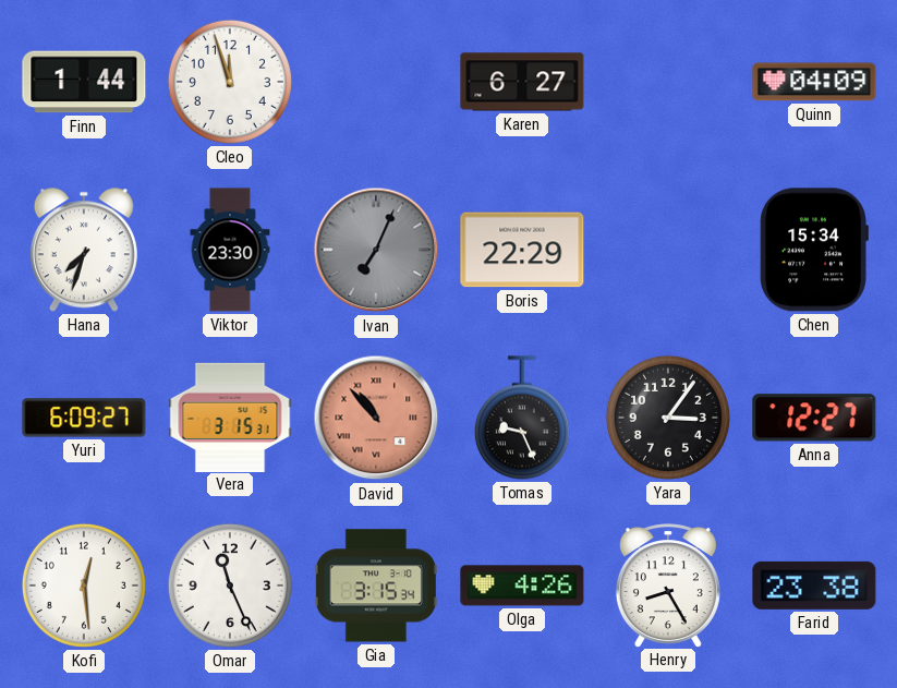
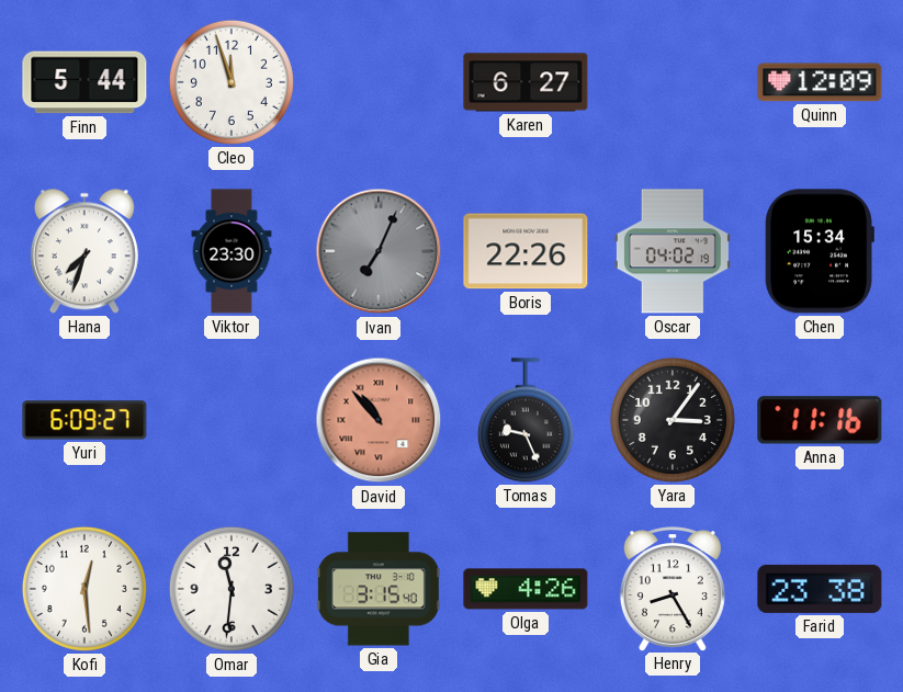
Finn: 1:44 -> 5:44
Quinn: 04:09 -> 12:09
Boris: 22:29 -> 22:26
Oscar: none -> 04:02
Vera: 3:15 -> none
Anna: 12:27 -> 11:16
Omar: 11:26 -> 11:31
Gia: 3:15:34 -> 3:15:40
